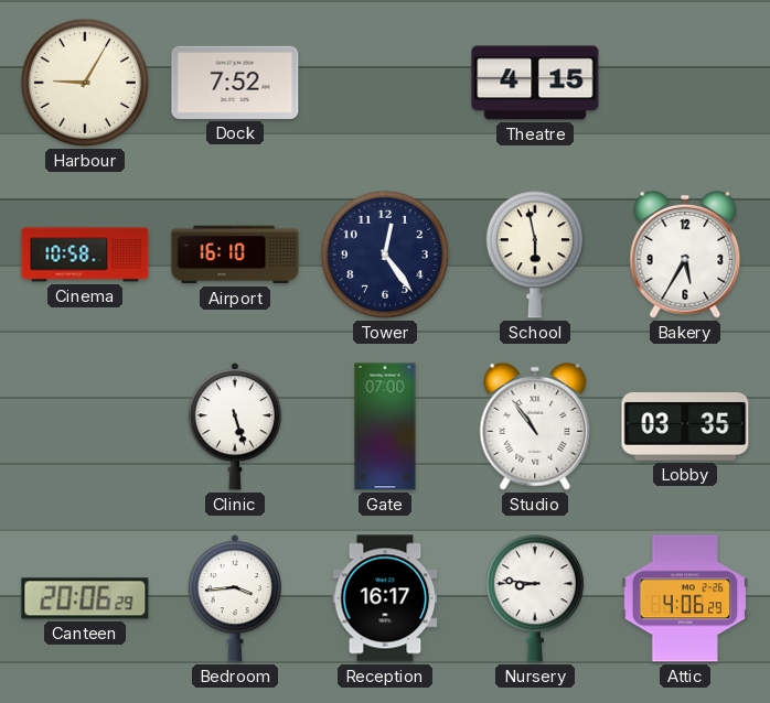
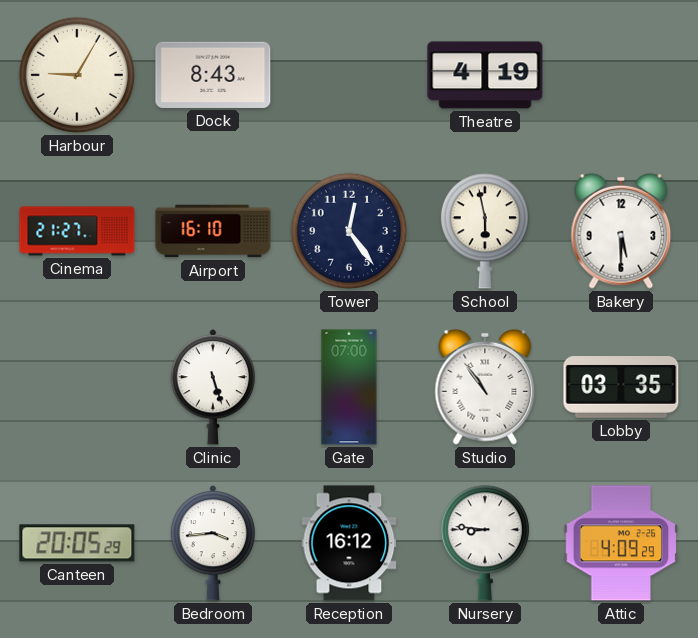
Dock: 7:52 -> 8:43
Theatre: 4:15 -> 4:19
Cinema: 10:58 -> 21:27
Bakery: 5:35 -> 5:30
Canteen: 20:06 -> 20:05
Reception: 16:17 -> 16:12
Attic: 4:06 -> 4:09
